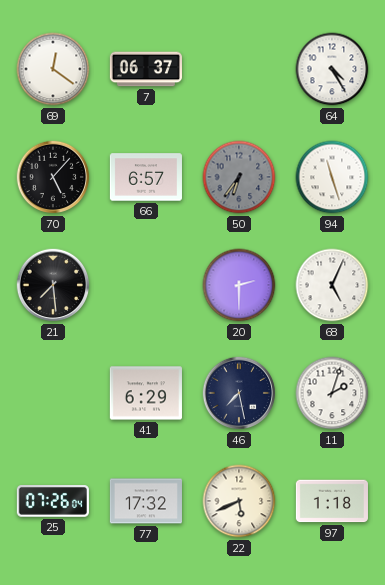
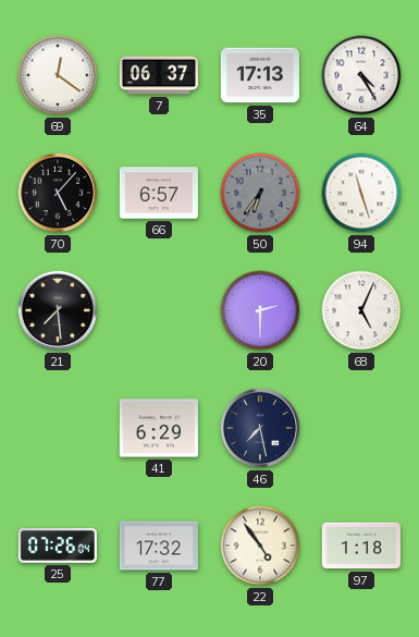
35: none -> 17:13
11: 2:03 -> none
22: 5:41 -> 4:54
